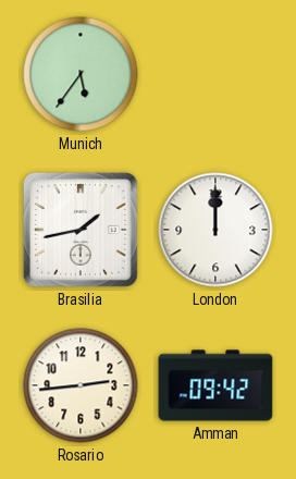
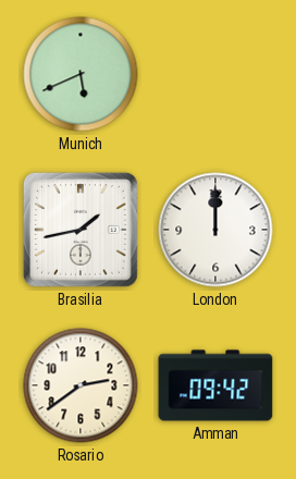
Munich: 5:36 -> 5:41
Rosario: 2:44 -> 2:39
